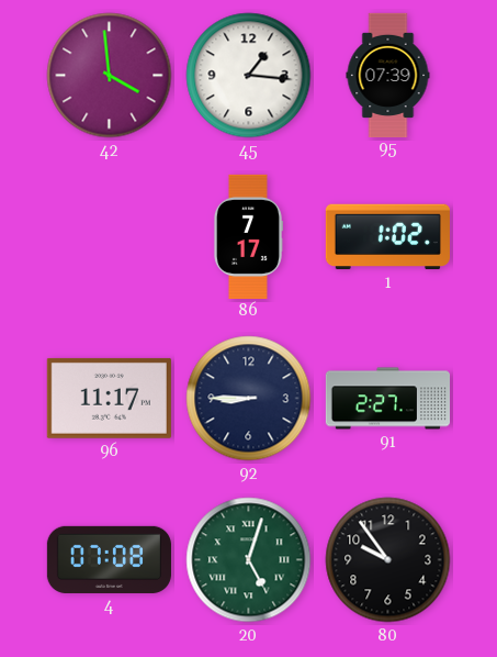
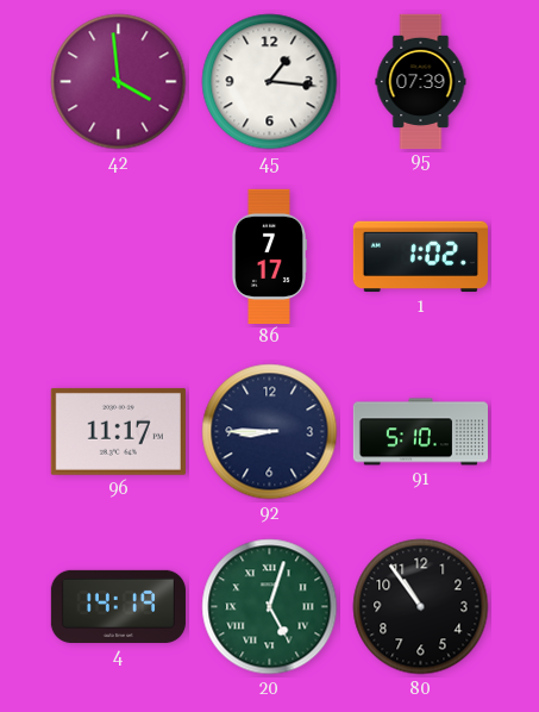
91: 2:27 -> 5:10
4: 07:08 -> 14:19
80: 9:54 -> 10:54
